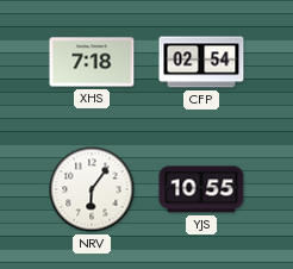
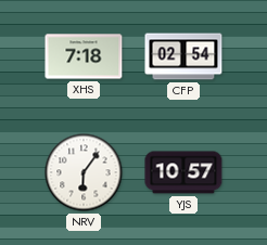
YJS: 10:55 -> 10:57
